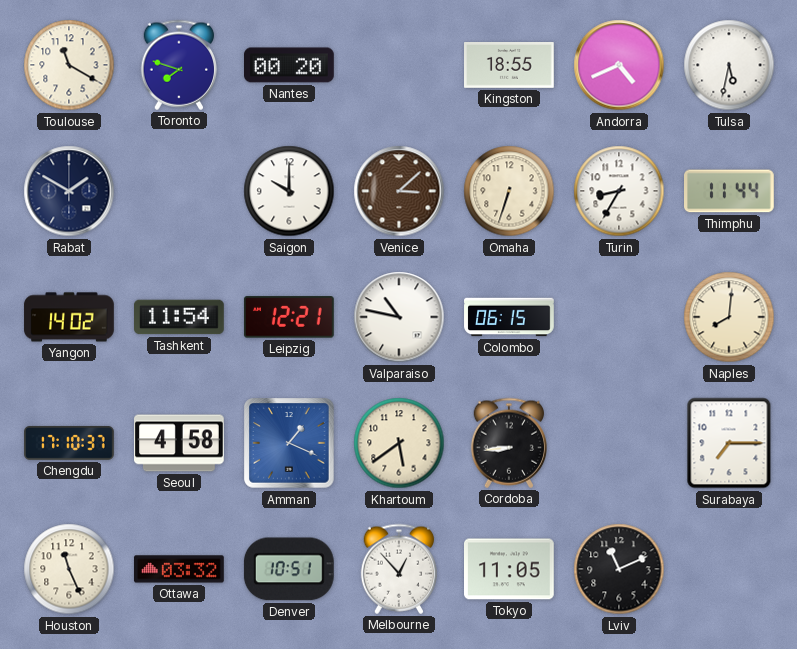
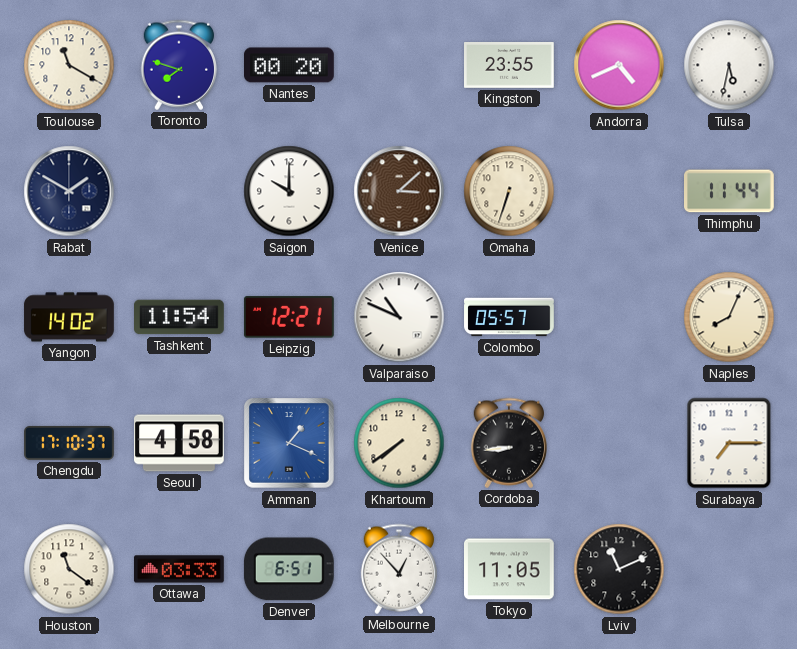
Kingston: 18:55 -> 23:55
Turin: 8:35 -> none
Valparaiso: 10:47 -> 10:49
Colombo: 06:15 -> 05:57
Naples: 8:01 -> 8:04
Khartoum: 5:39 -> 7:39
Houston: 11:26 -> 11:21
Ottawa: 03:32 -> 03:33
Denver: 10:51 -> 6:51
